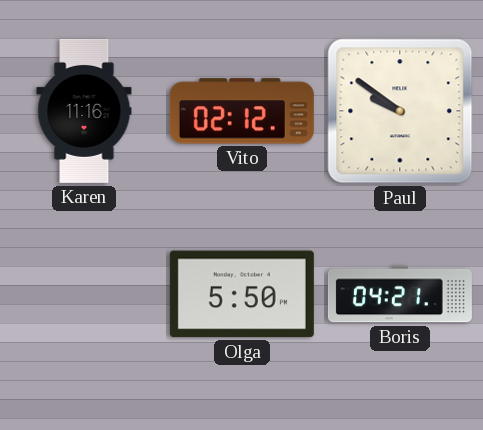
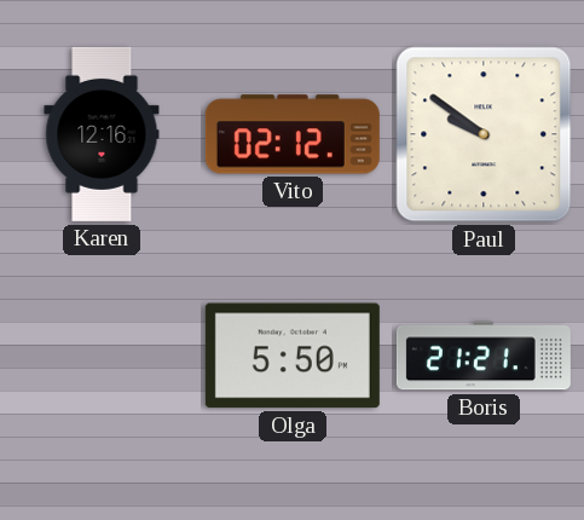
Karen: 11:16 -> 12:16
Boris: 04:21 -> 21:21
